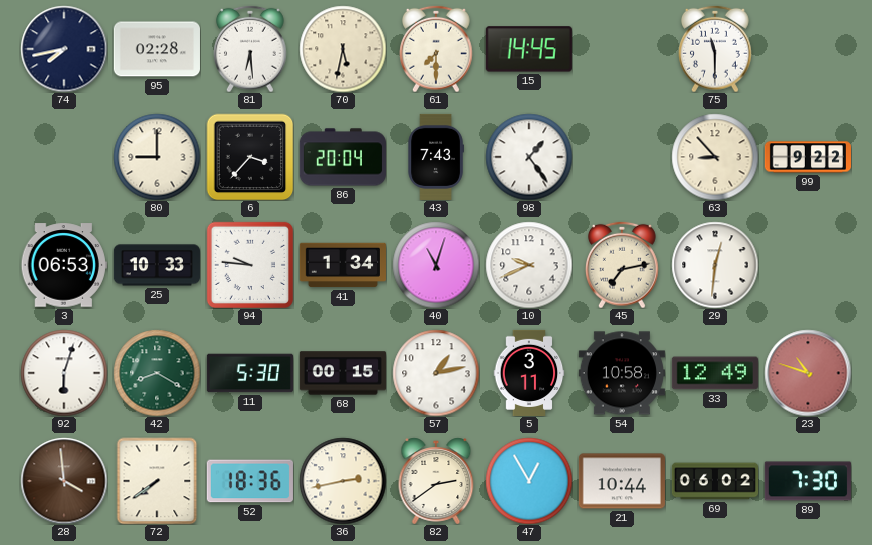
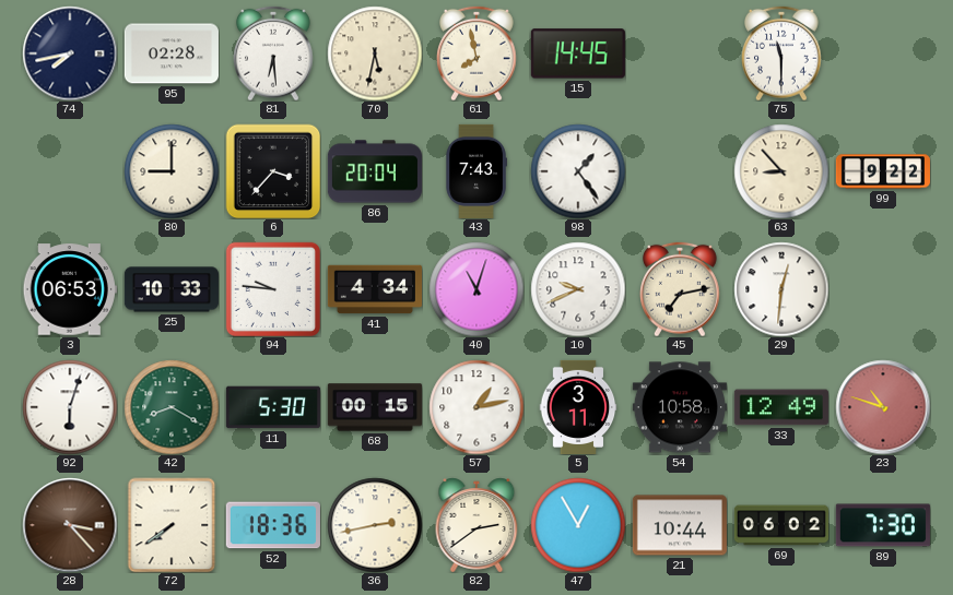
61: 7:30 -> 7:58
41: 1:34 -> 4:34
28: 3:59 -> 3:23
